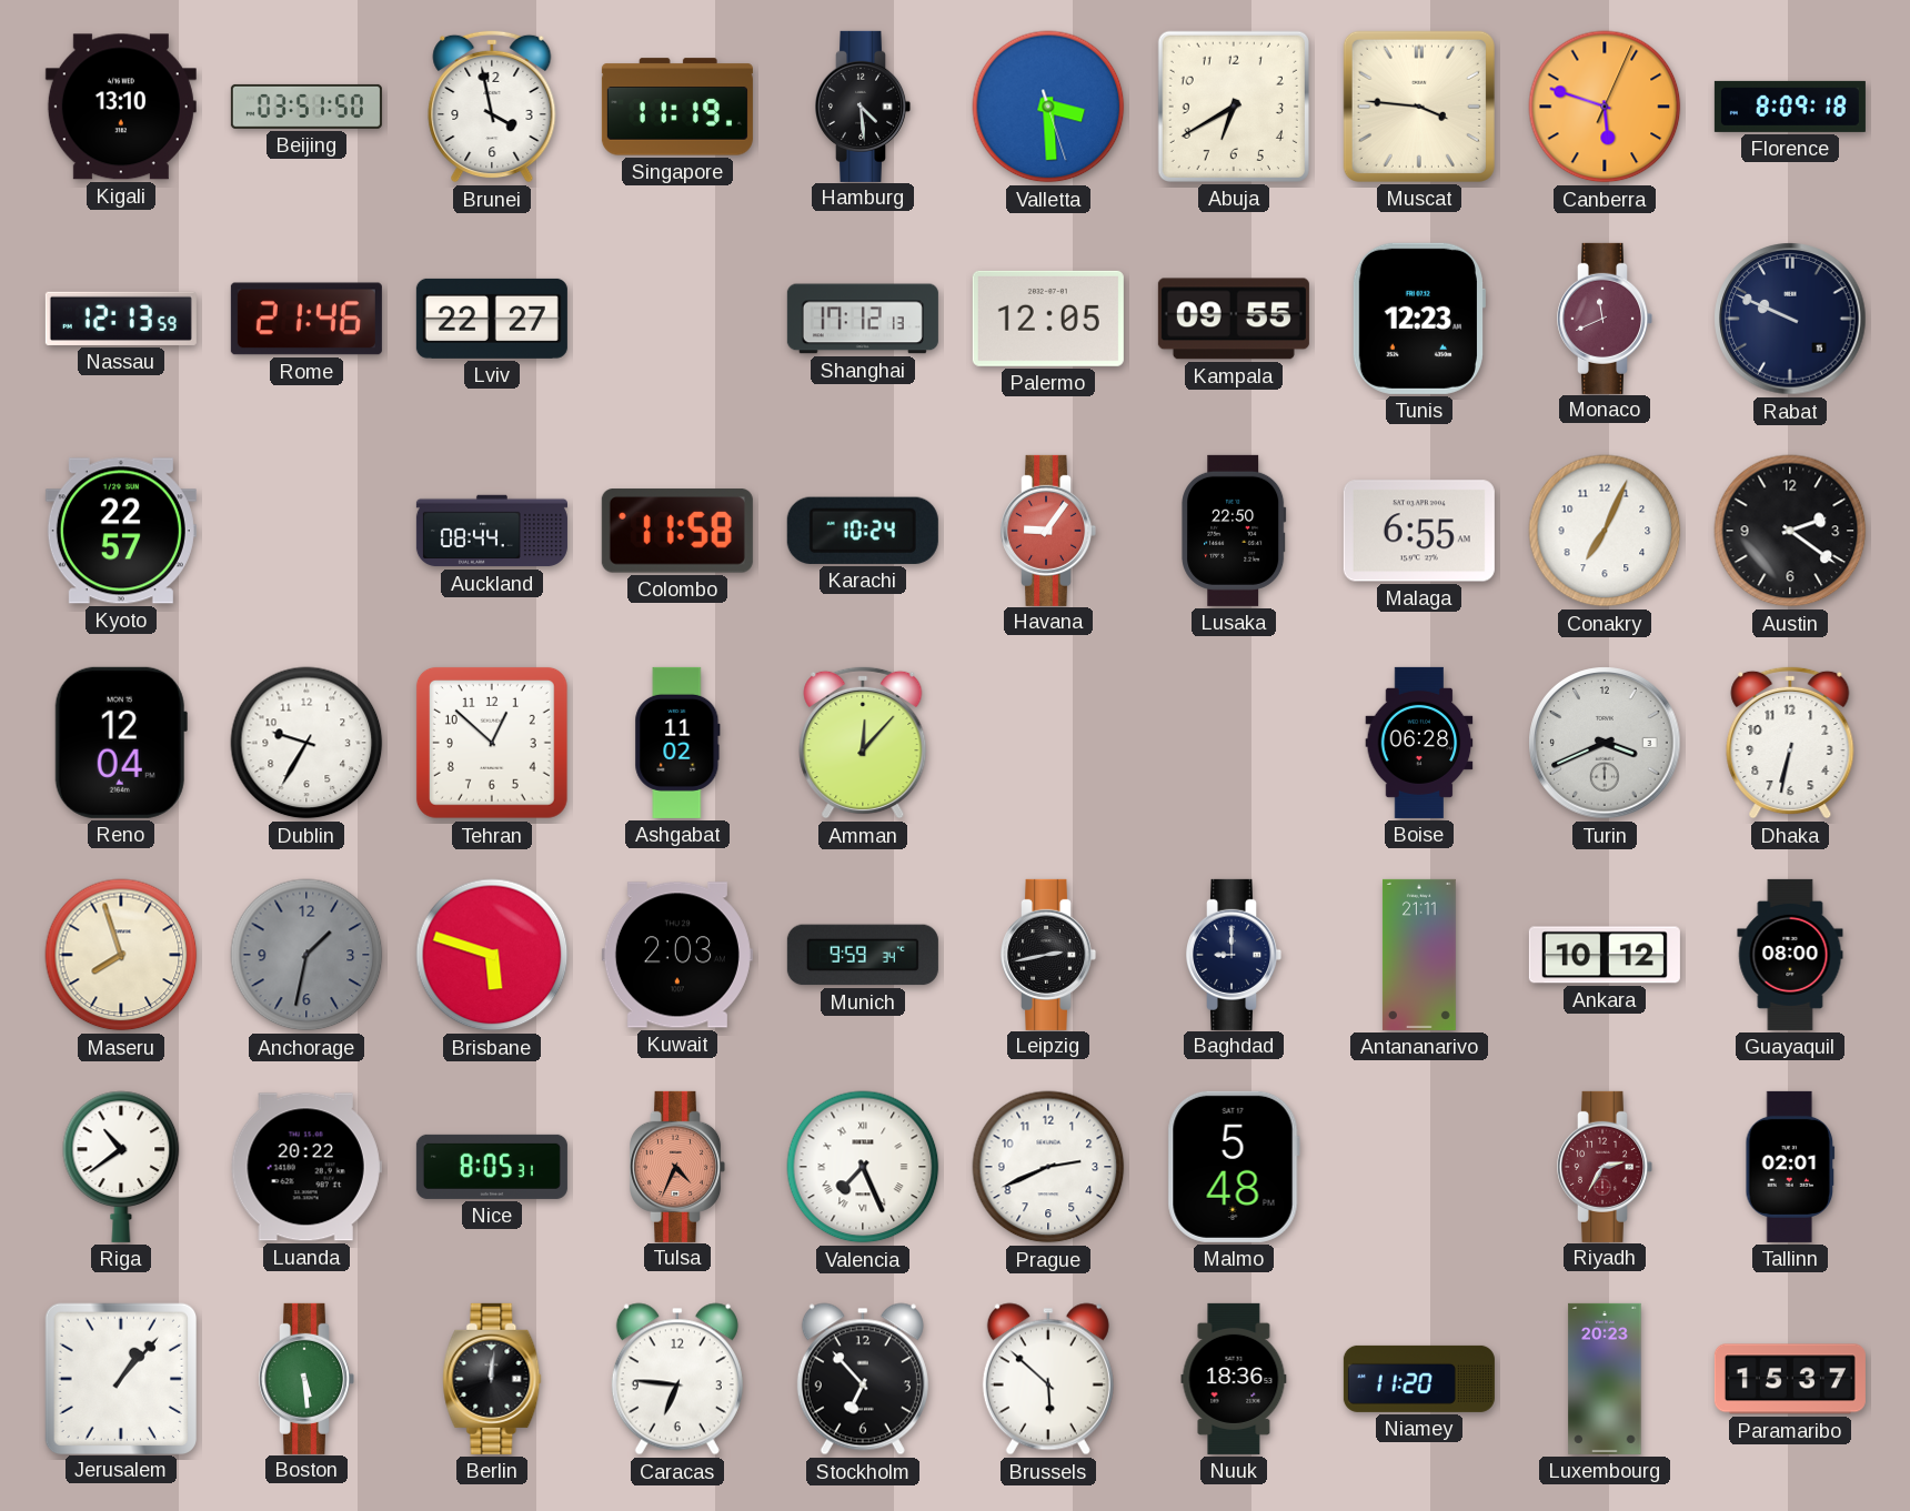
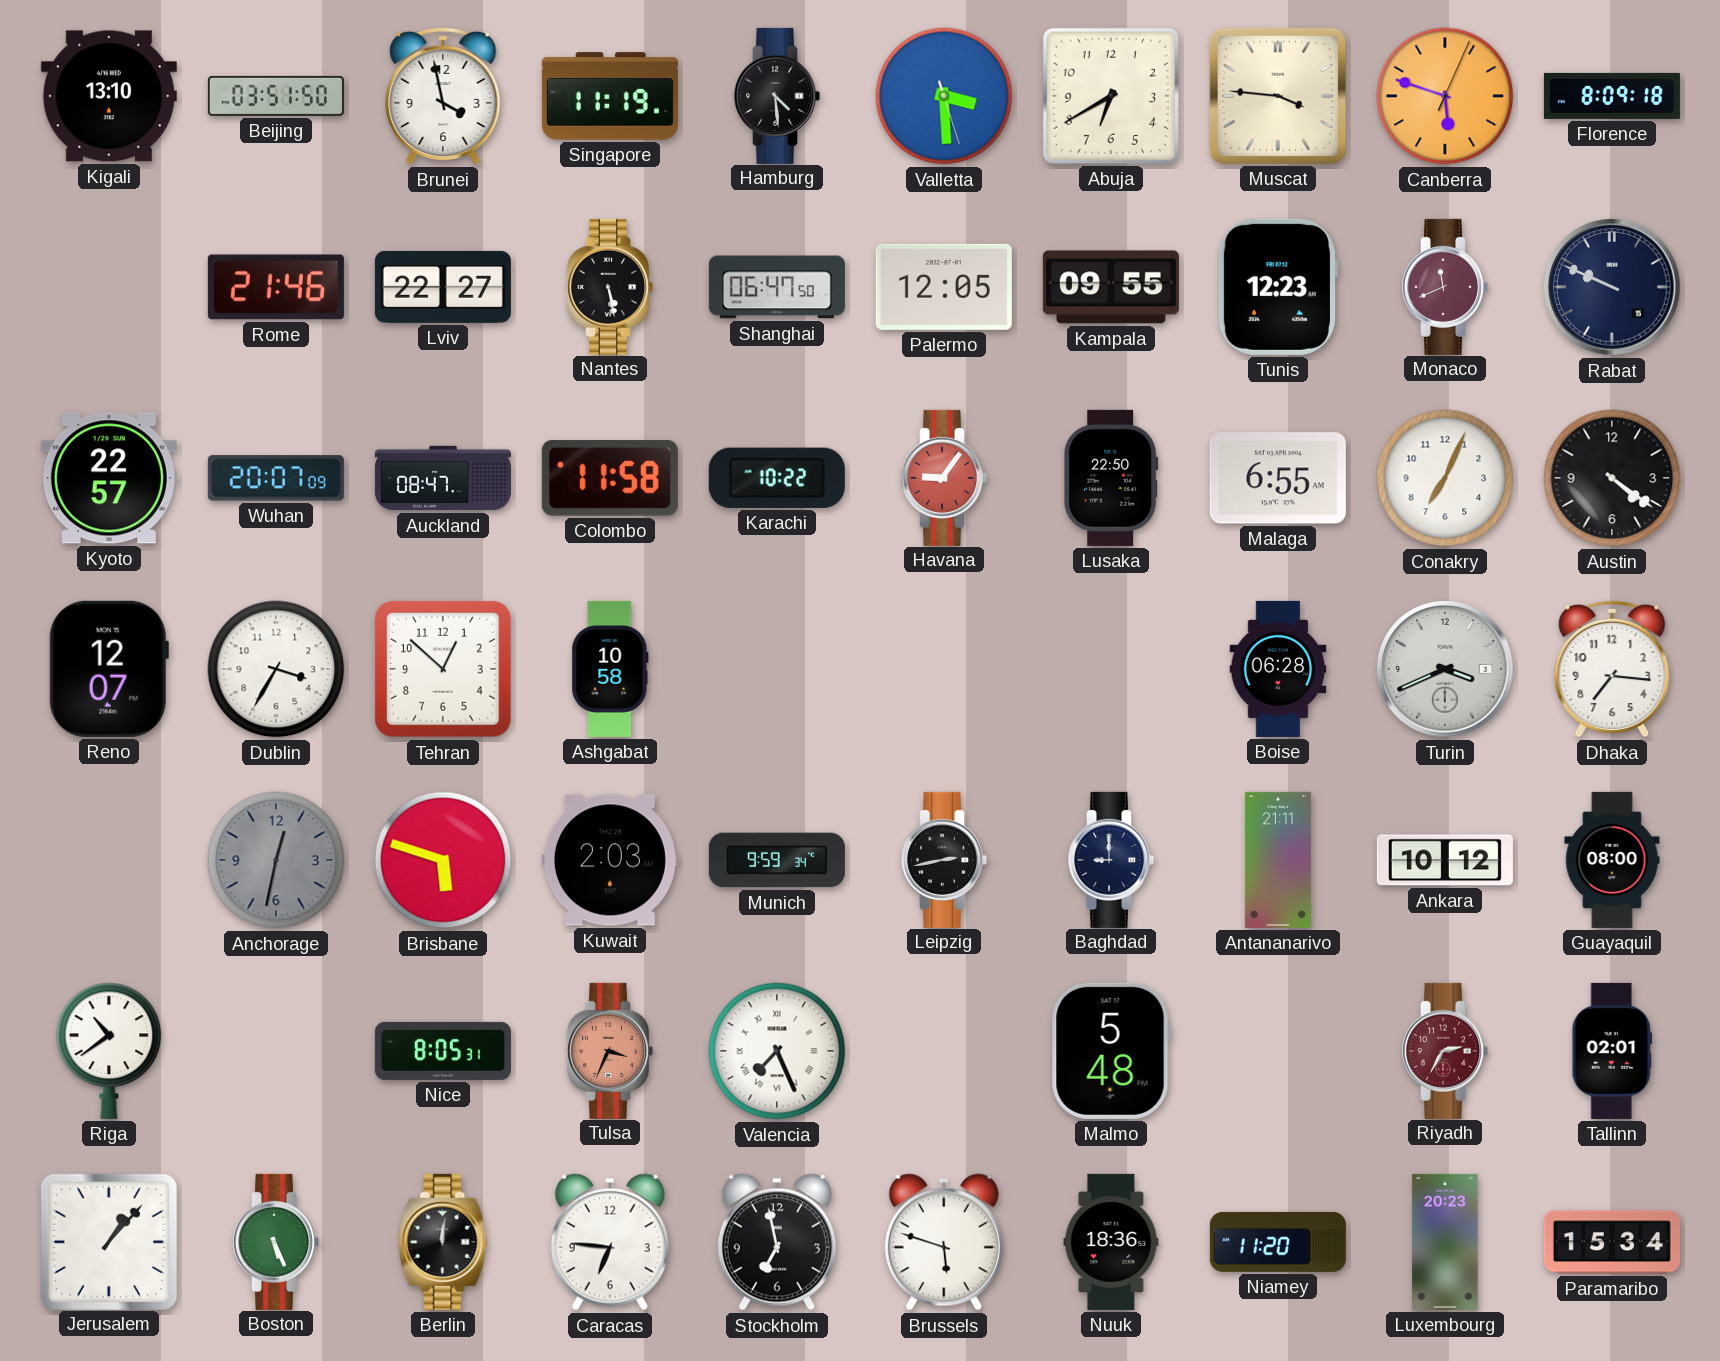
Nassau: 12:13 -> none
Nantes: none -> 5:28
Shanghai: 17:12 -> 06:47
Wuhan: none -> 20:07
Auckland: 08:44 -> 08:47
Karachi: 10:24 -> 10:22
Austin: 2:21 -> 4:21
Reno: 12:04 -> 12:07
Dublin: 9:35 -> 3:35
Ashgabat: 11:02 -> 10:58
Amman: 12:07 -> none
Dhaka: 6:32 -> 7:16
Maseru: 7:57 -> none
Anchorage: 1:32 -> 12:32
Luanda: 20:22 -> none
Tulsa: 4:34 -> 3:34
Prague: 2:41 -> none
Boston: 5:29 -> 5:26
Stockholm: 6:53 -> 6:58
Brussels: 5:52 -> 5:48
Paramaribo: 15:37 -> 15:34
